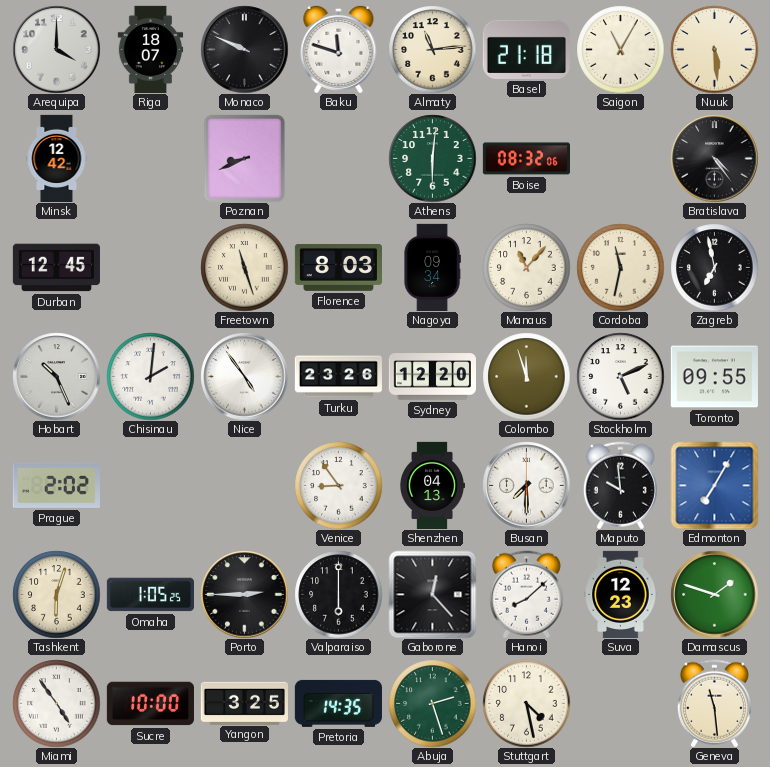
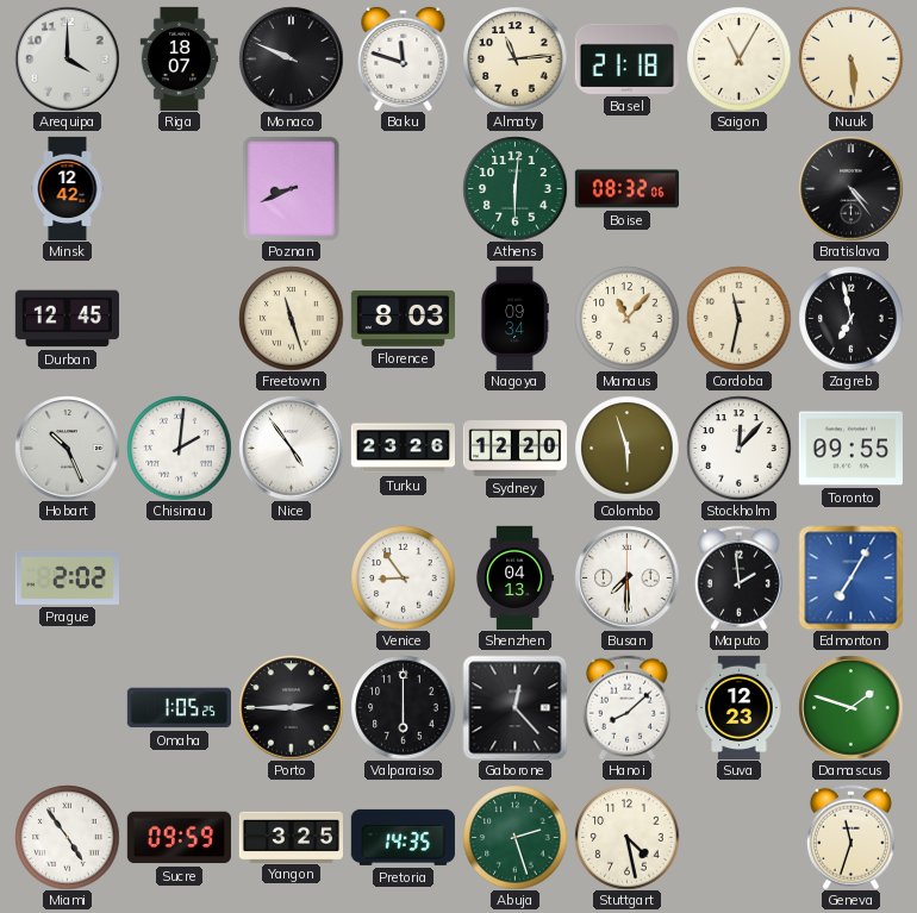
Colombo: 11:57 -> 5:57
Stockholm: 5:11 -> 12:07
Maputo: 9:59 -> 1:59
Tashkent: 6:03 -> none
Sucre: 10:00 -> 09:59
Geneva: 11:29 -> 11:33
